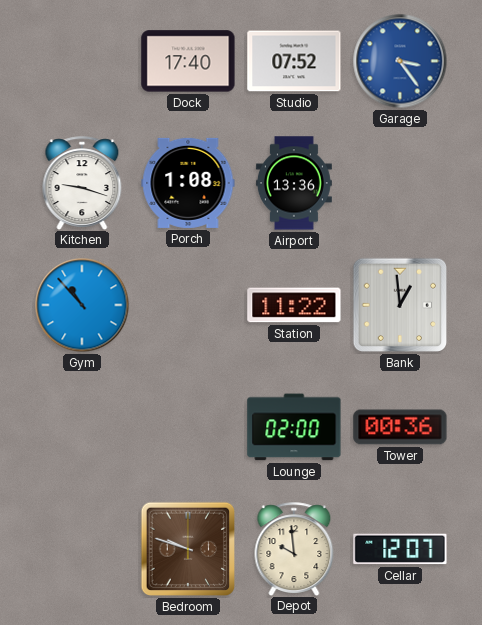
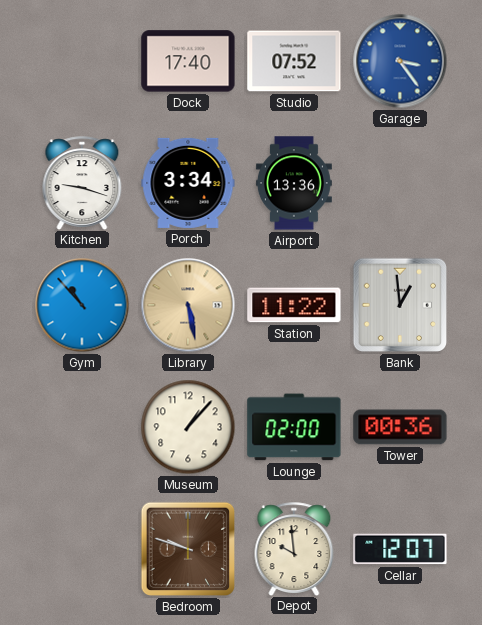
Porch: 1:08 -> 3:34
Library: none -> 5:28
Museum: none -> 1:07
